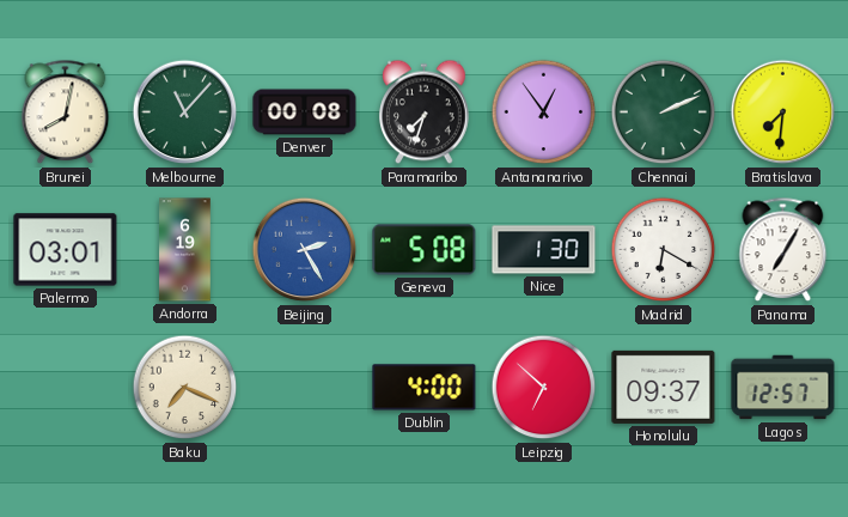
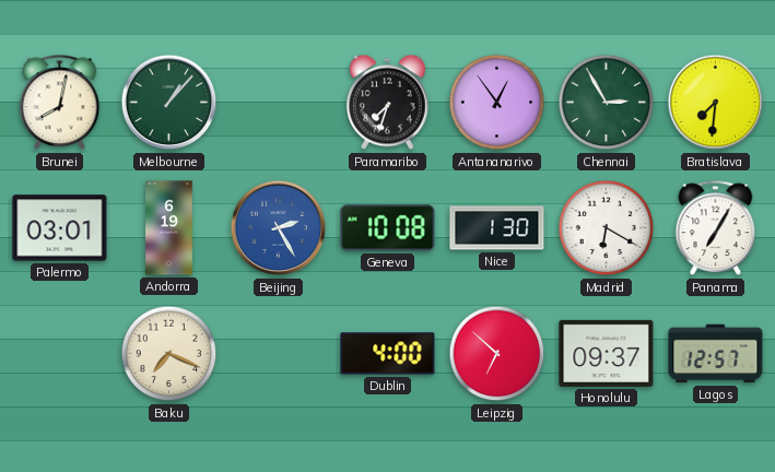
Melbourne: 11:07 -> 1:07
Denver: 00:08 -> none
Chennai: 2:11 -> 2:55
Geneva: 5:08 -> 10:08
